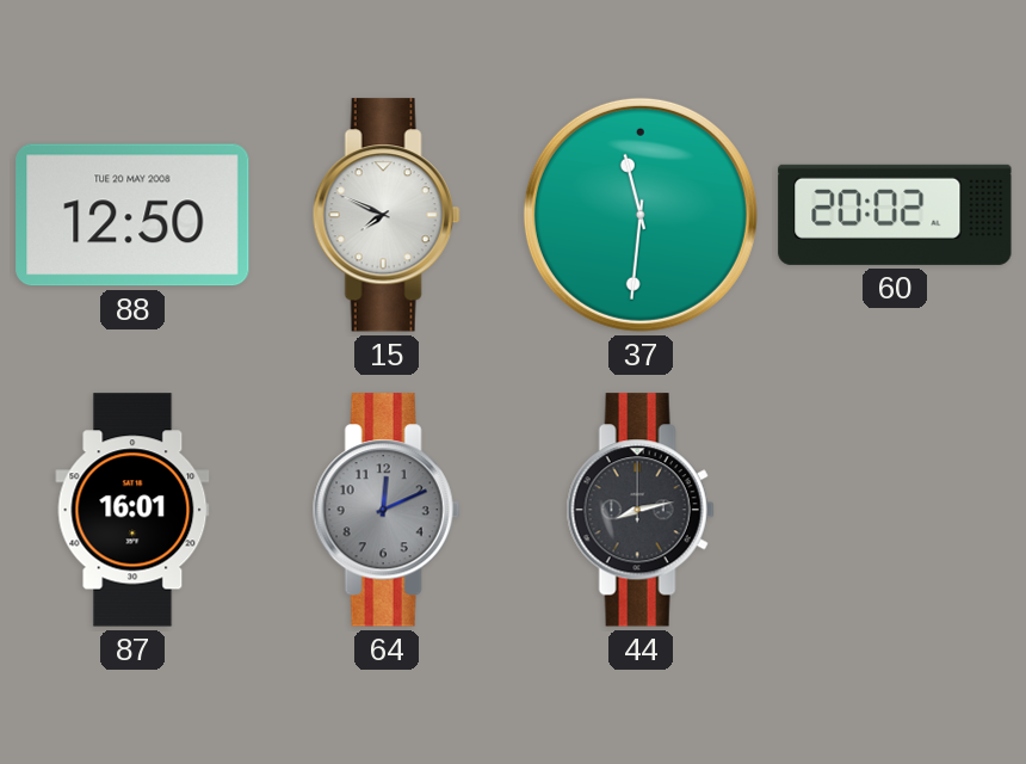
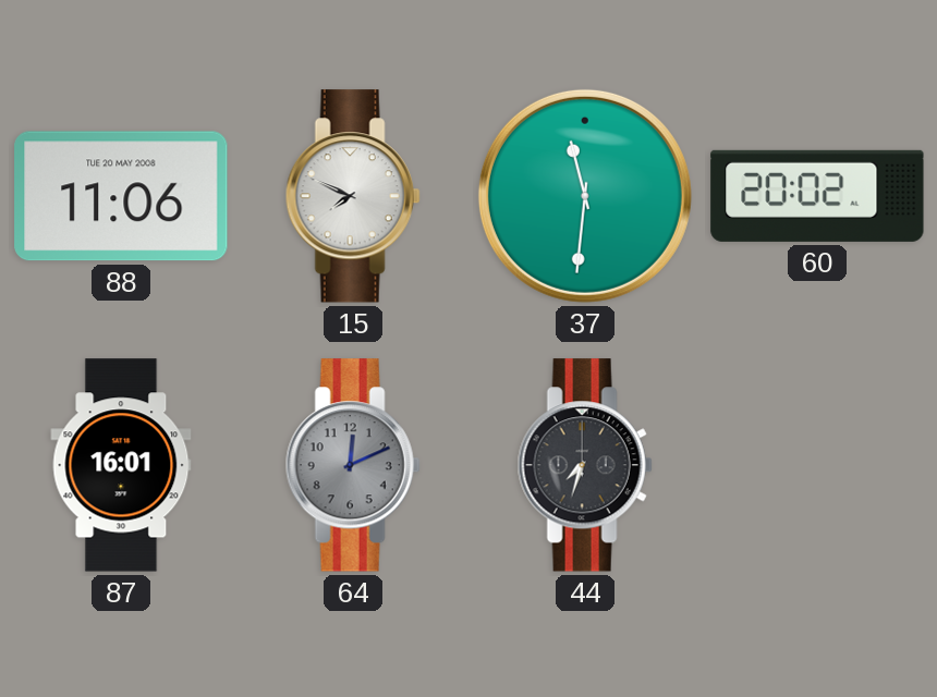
88: 12:50 -> 11:06
44: 8:13 -> 7:33
